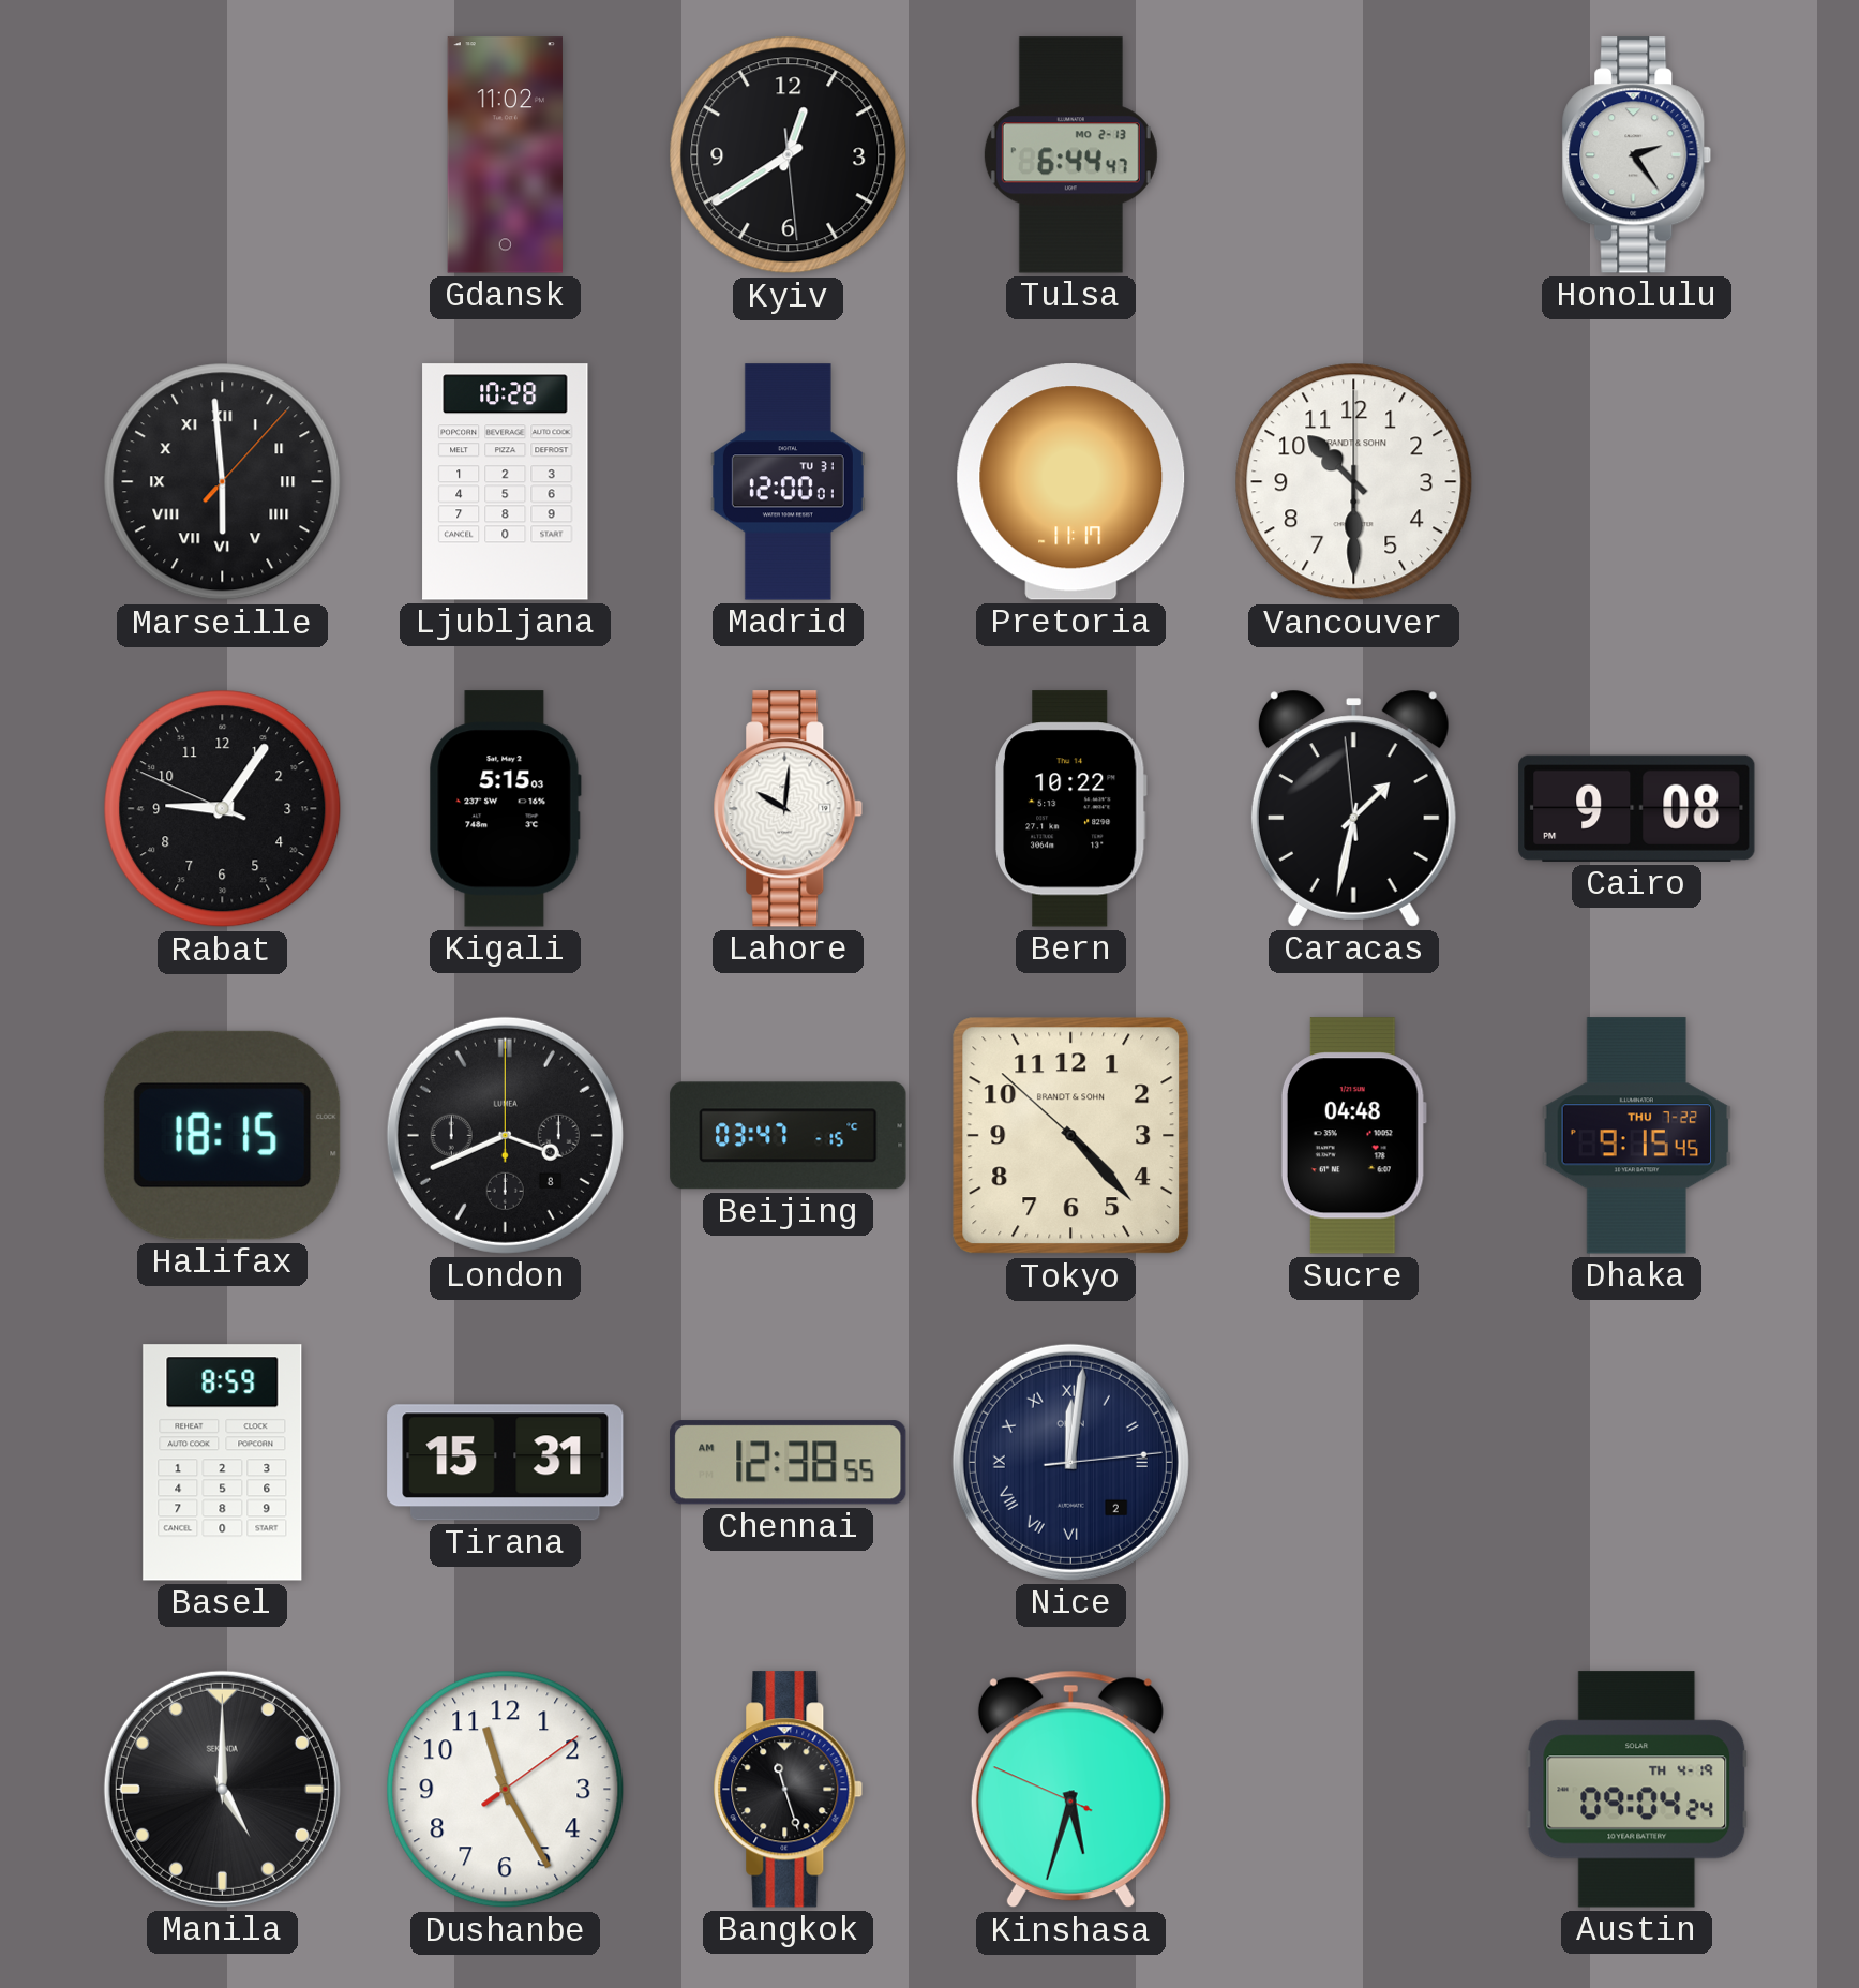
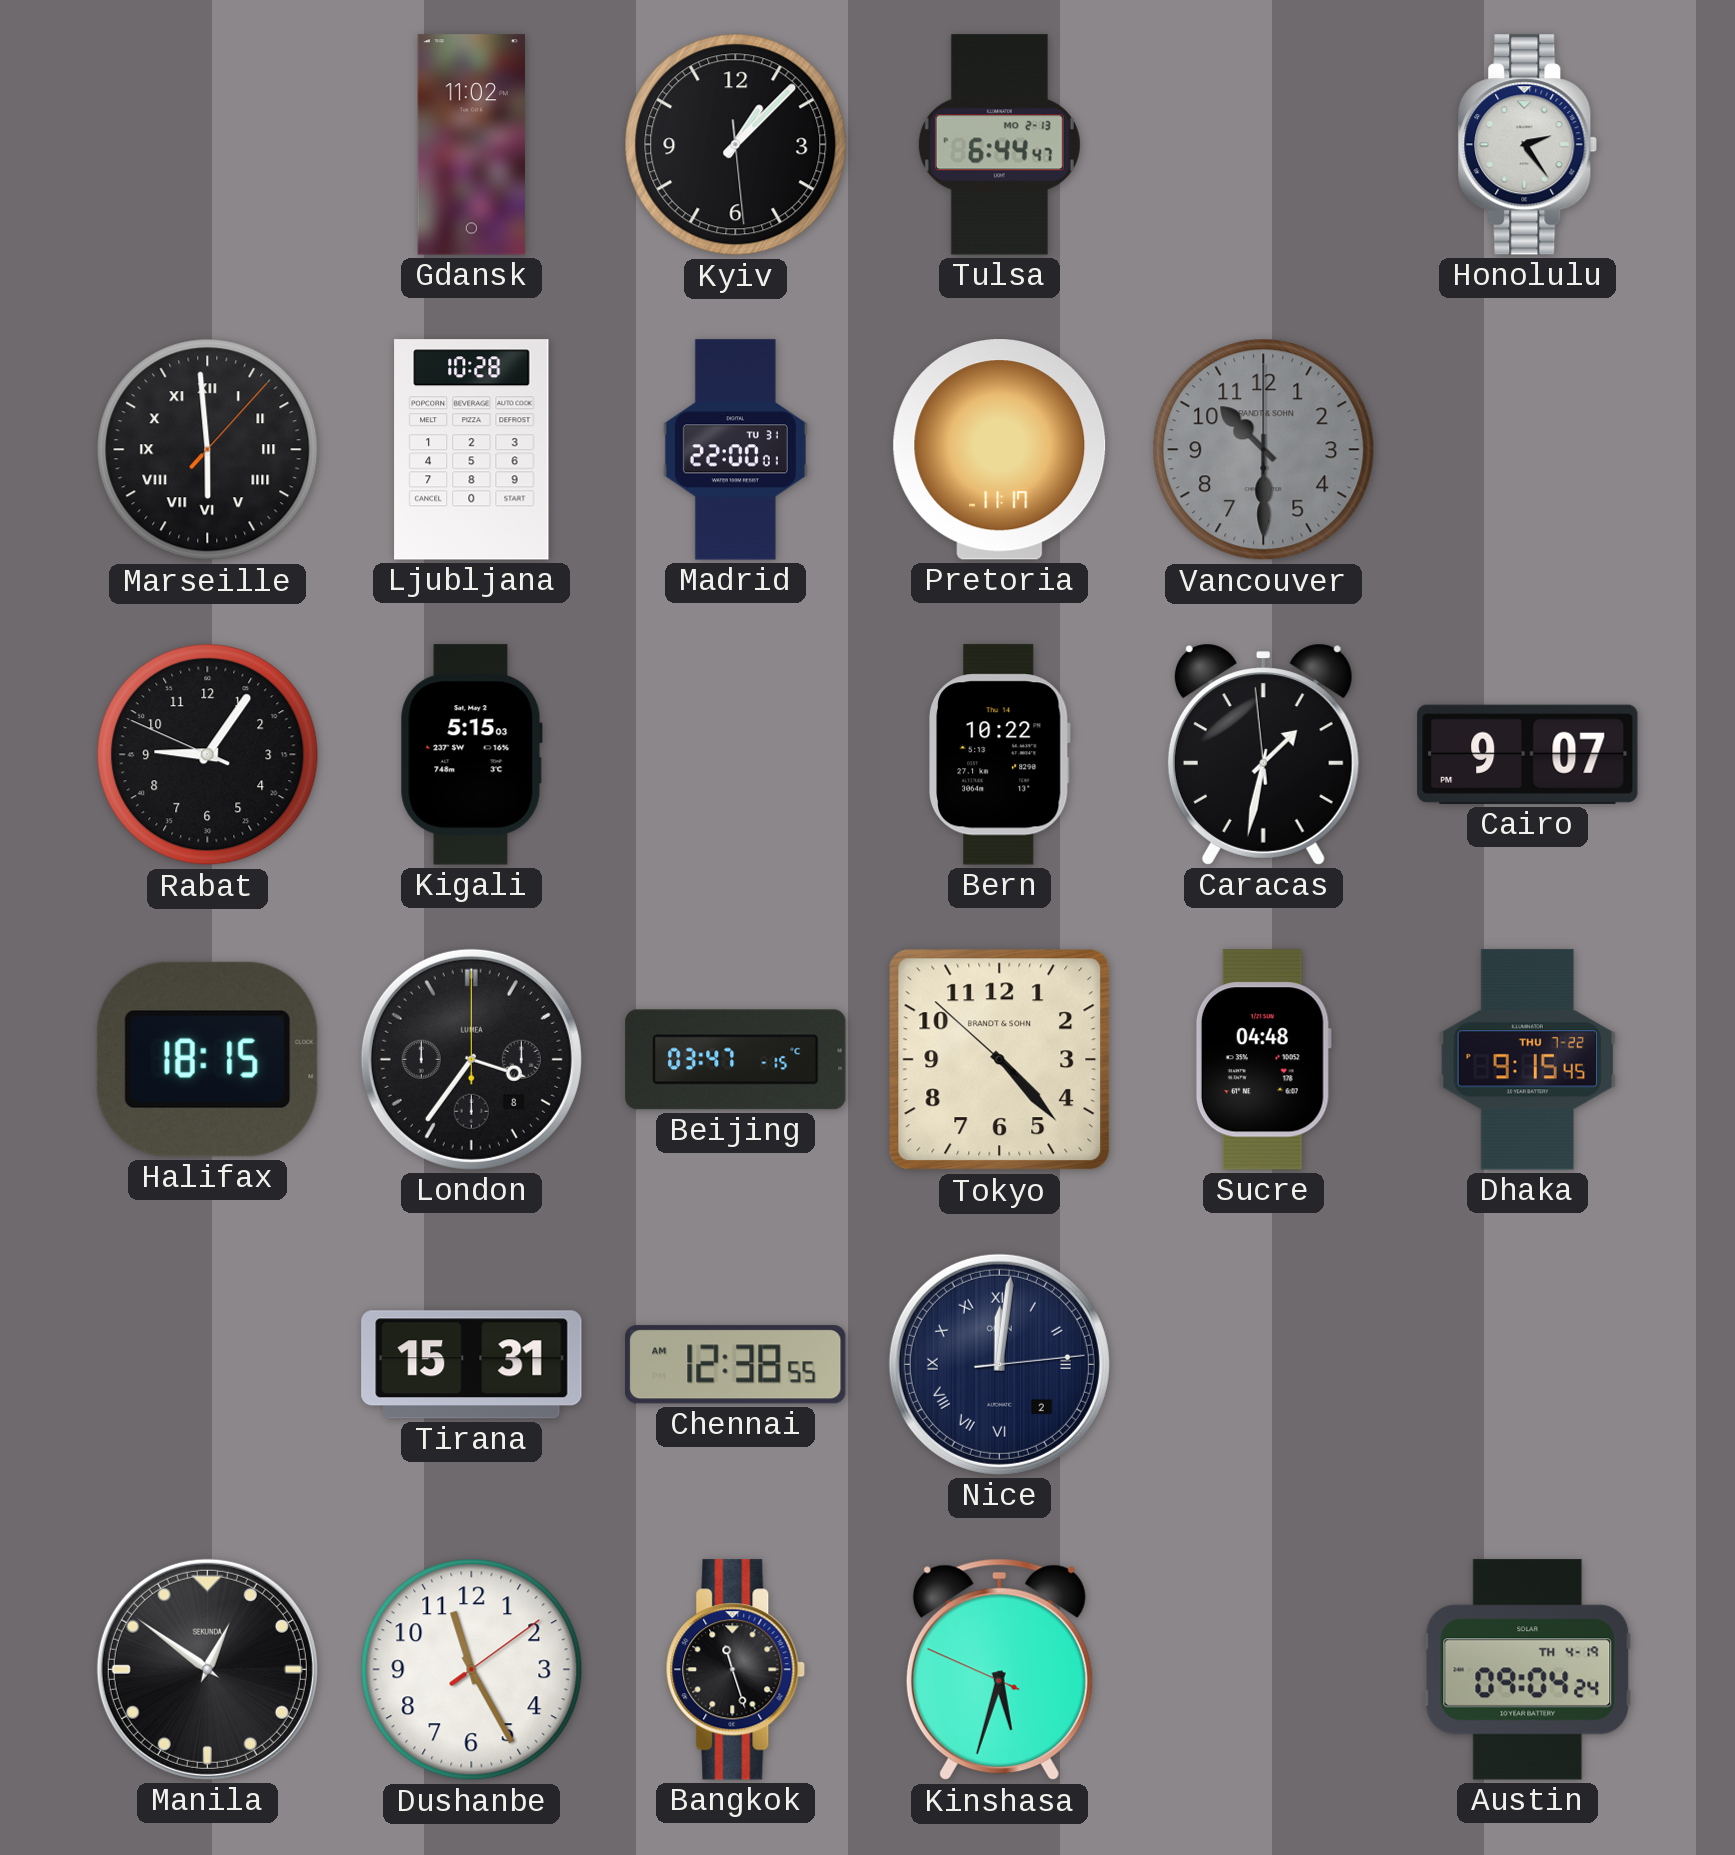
Kyiv: 12:39 -> 1:07
Madrid: 12:00 -> 22:00
Vancouver dial: white -> grey
Lahore: 10:01 -> none
Cairo: 9:08 -> 9:07
London: 3:41 -> 3:36
Basel: 8:59 -> none
Manila: 5:00 -> 12:51
